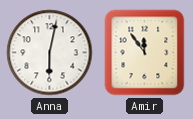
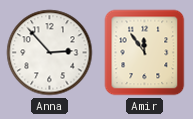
Anna: 6:02 -> 2:53
